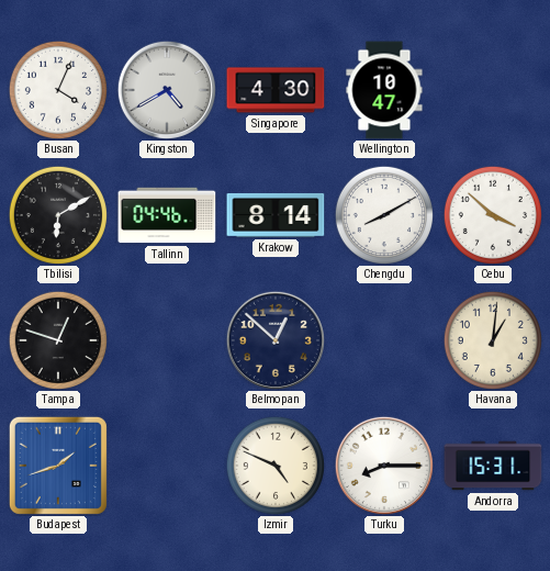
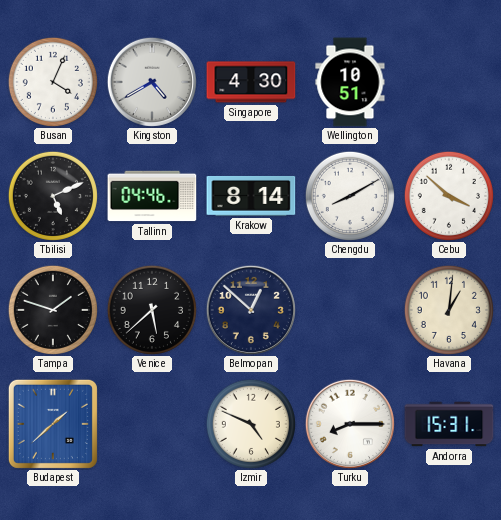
Wellington: 10:47 -> 10:51
Tbilisi: 6:10 -> 5:11
Tampa: 12:48 -> 1:48
Venice: none -> 5:38
Budapest: 1:42 -> 1:38
